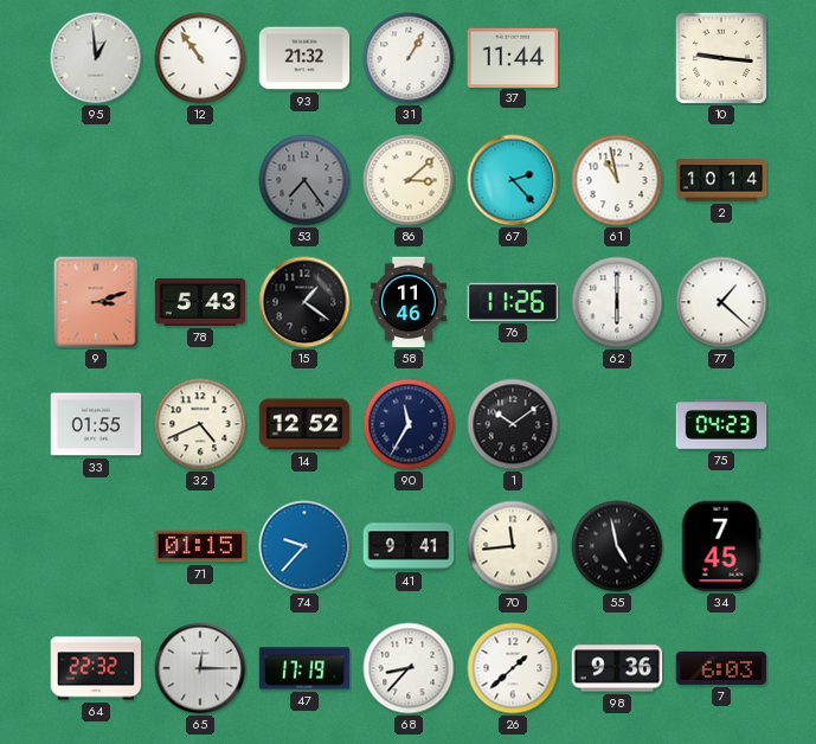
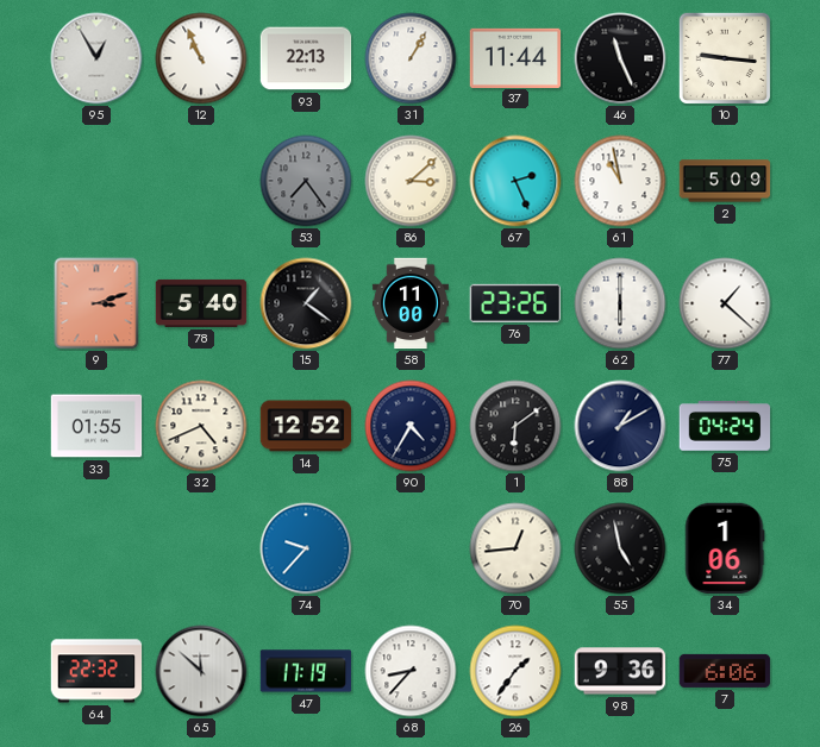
95: 12:59 -> 12:55
12: 10:54 -> 10:56
93: 21:32 -> 22:13
46: none -> 11:26
67: 2:23 -> 2:26
2: 10:14 -> 5:09
78: 5:43 -> 5:40
58: 11:46 -> 11:00
76: 11:26 -> 23:26
90: 11:35 -> 4:35
1: 10:09 -> 6:09
88: none -> 1:10
75: 04:23 -> 04:24
71: 01:15 -> none
41: 9:41 -> none
70: 11:44 -> 12:44
34: 7:45 -> 1:06
65: 12:15 -> 11:52
26: 1:38 -> 1:36
7: 6:03 -> 6:06
